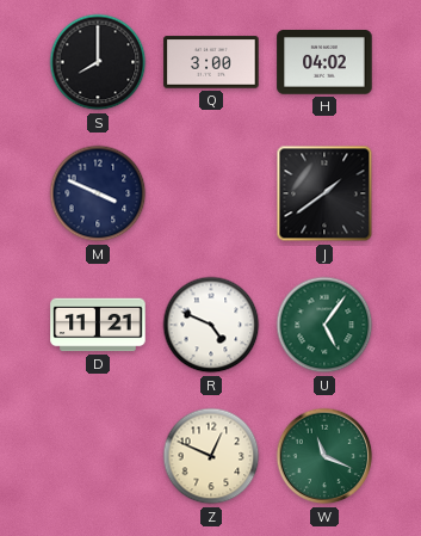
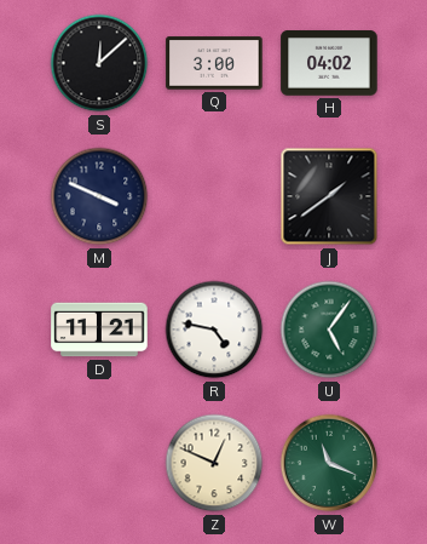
S: 8:00 -> 12:08
R: 4:49 -> 4:47
